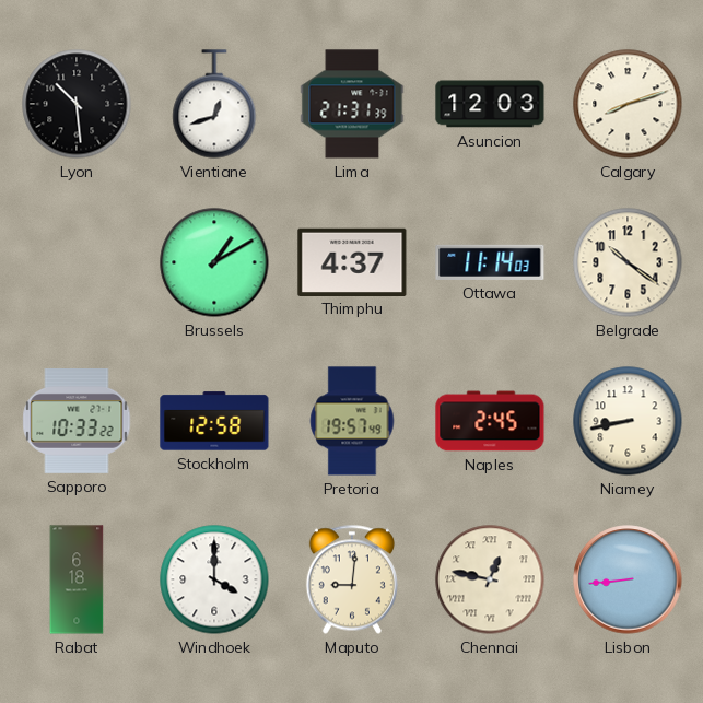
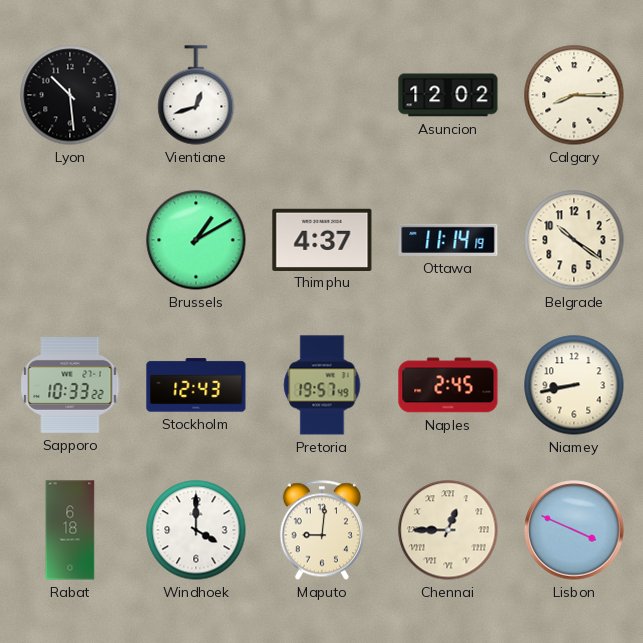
Lima: 21:31 -> none
Asuncion: 12:03 -> 12:02
Calgary: 8:12 -> 8:15
Ottawa: 11:14:03 -> 11:14:19
Stockholm: 12:58 -> 12:43
Chennai: 12:47 -> 12:45
Lisbon: 8:44 -> 3:49
